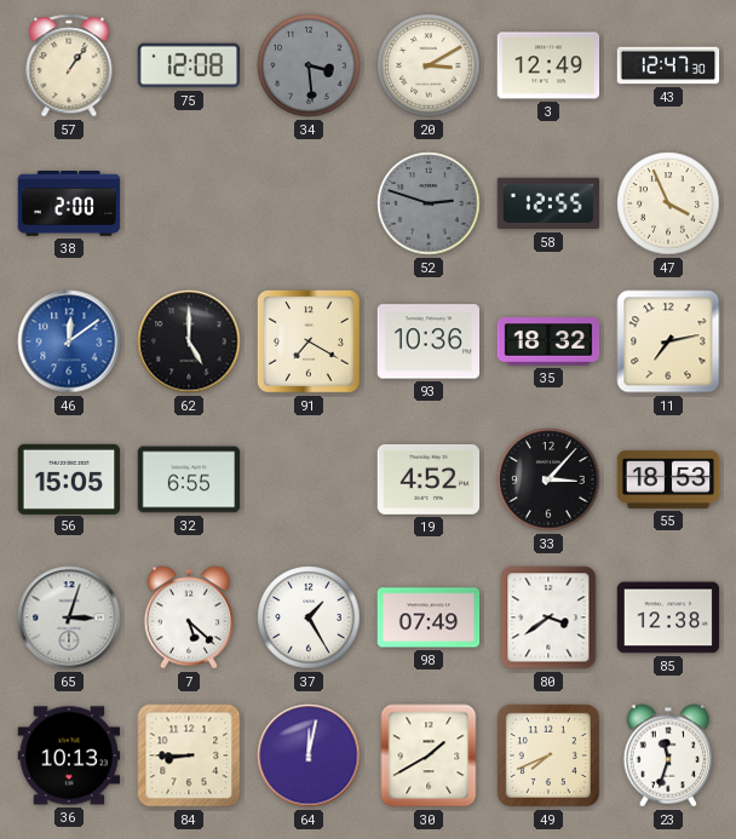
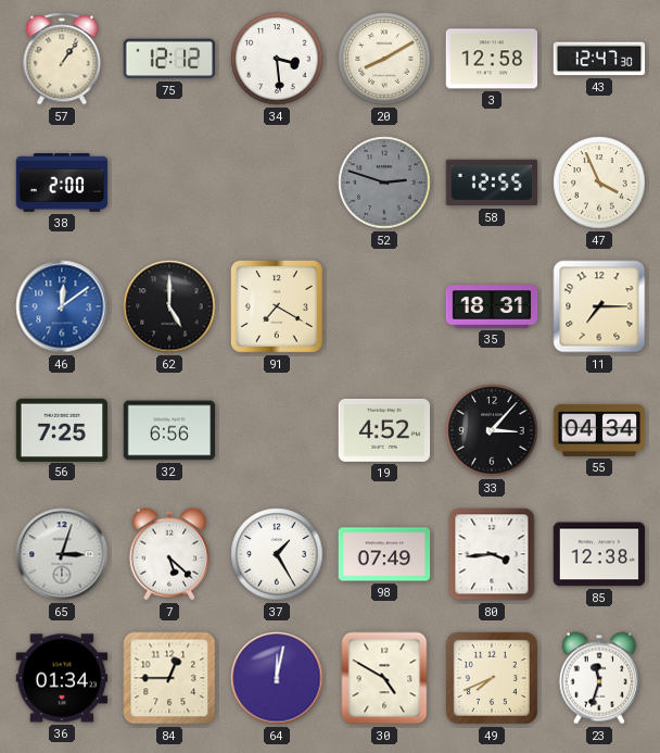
75: 12:08 -> 12:12
34 dial: grey -> white
20: 3:10 -> 8:10
3: 12:49 -> 12:58
93: 10:36 -> none
35: 18:32 -> 18:31
11: 7:13 -> 7:15
56: 15:05 -> 7:25
32: 6:55 -> 6:56
55: 18:53 -> 04:34
80: 3:39 -> 3:44
36: 10:13 -> 01:34
84: 8:45 -> 12:45
30: 1:40 -> 4:50
